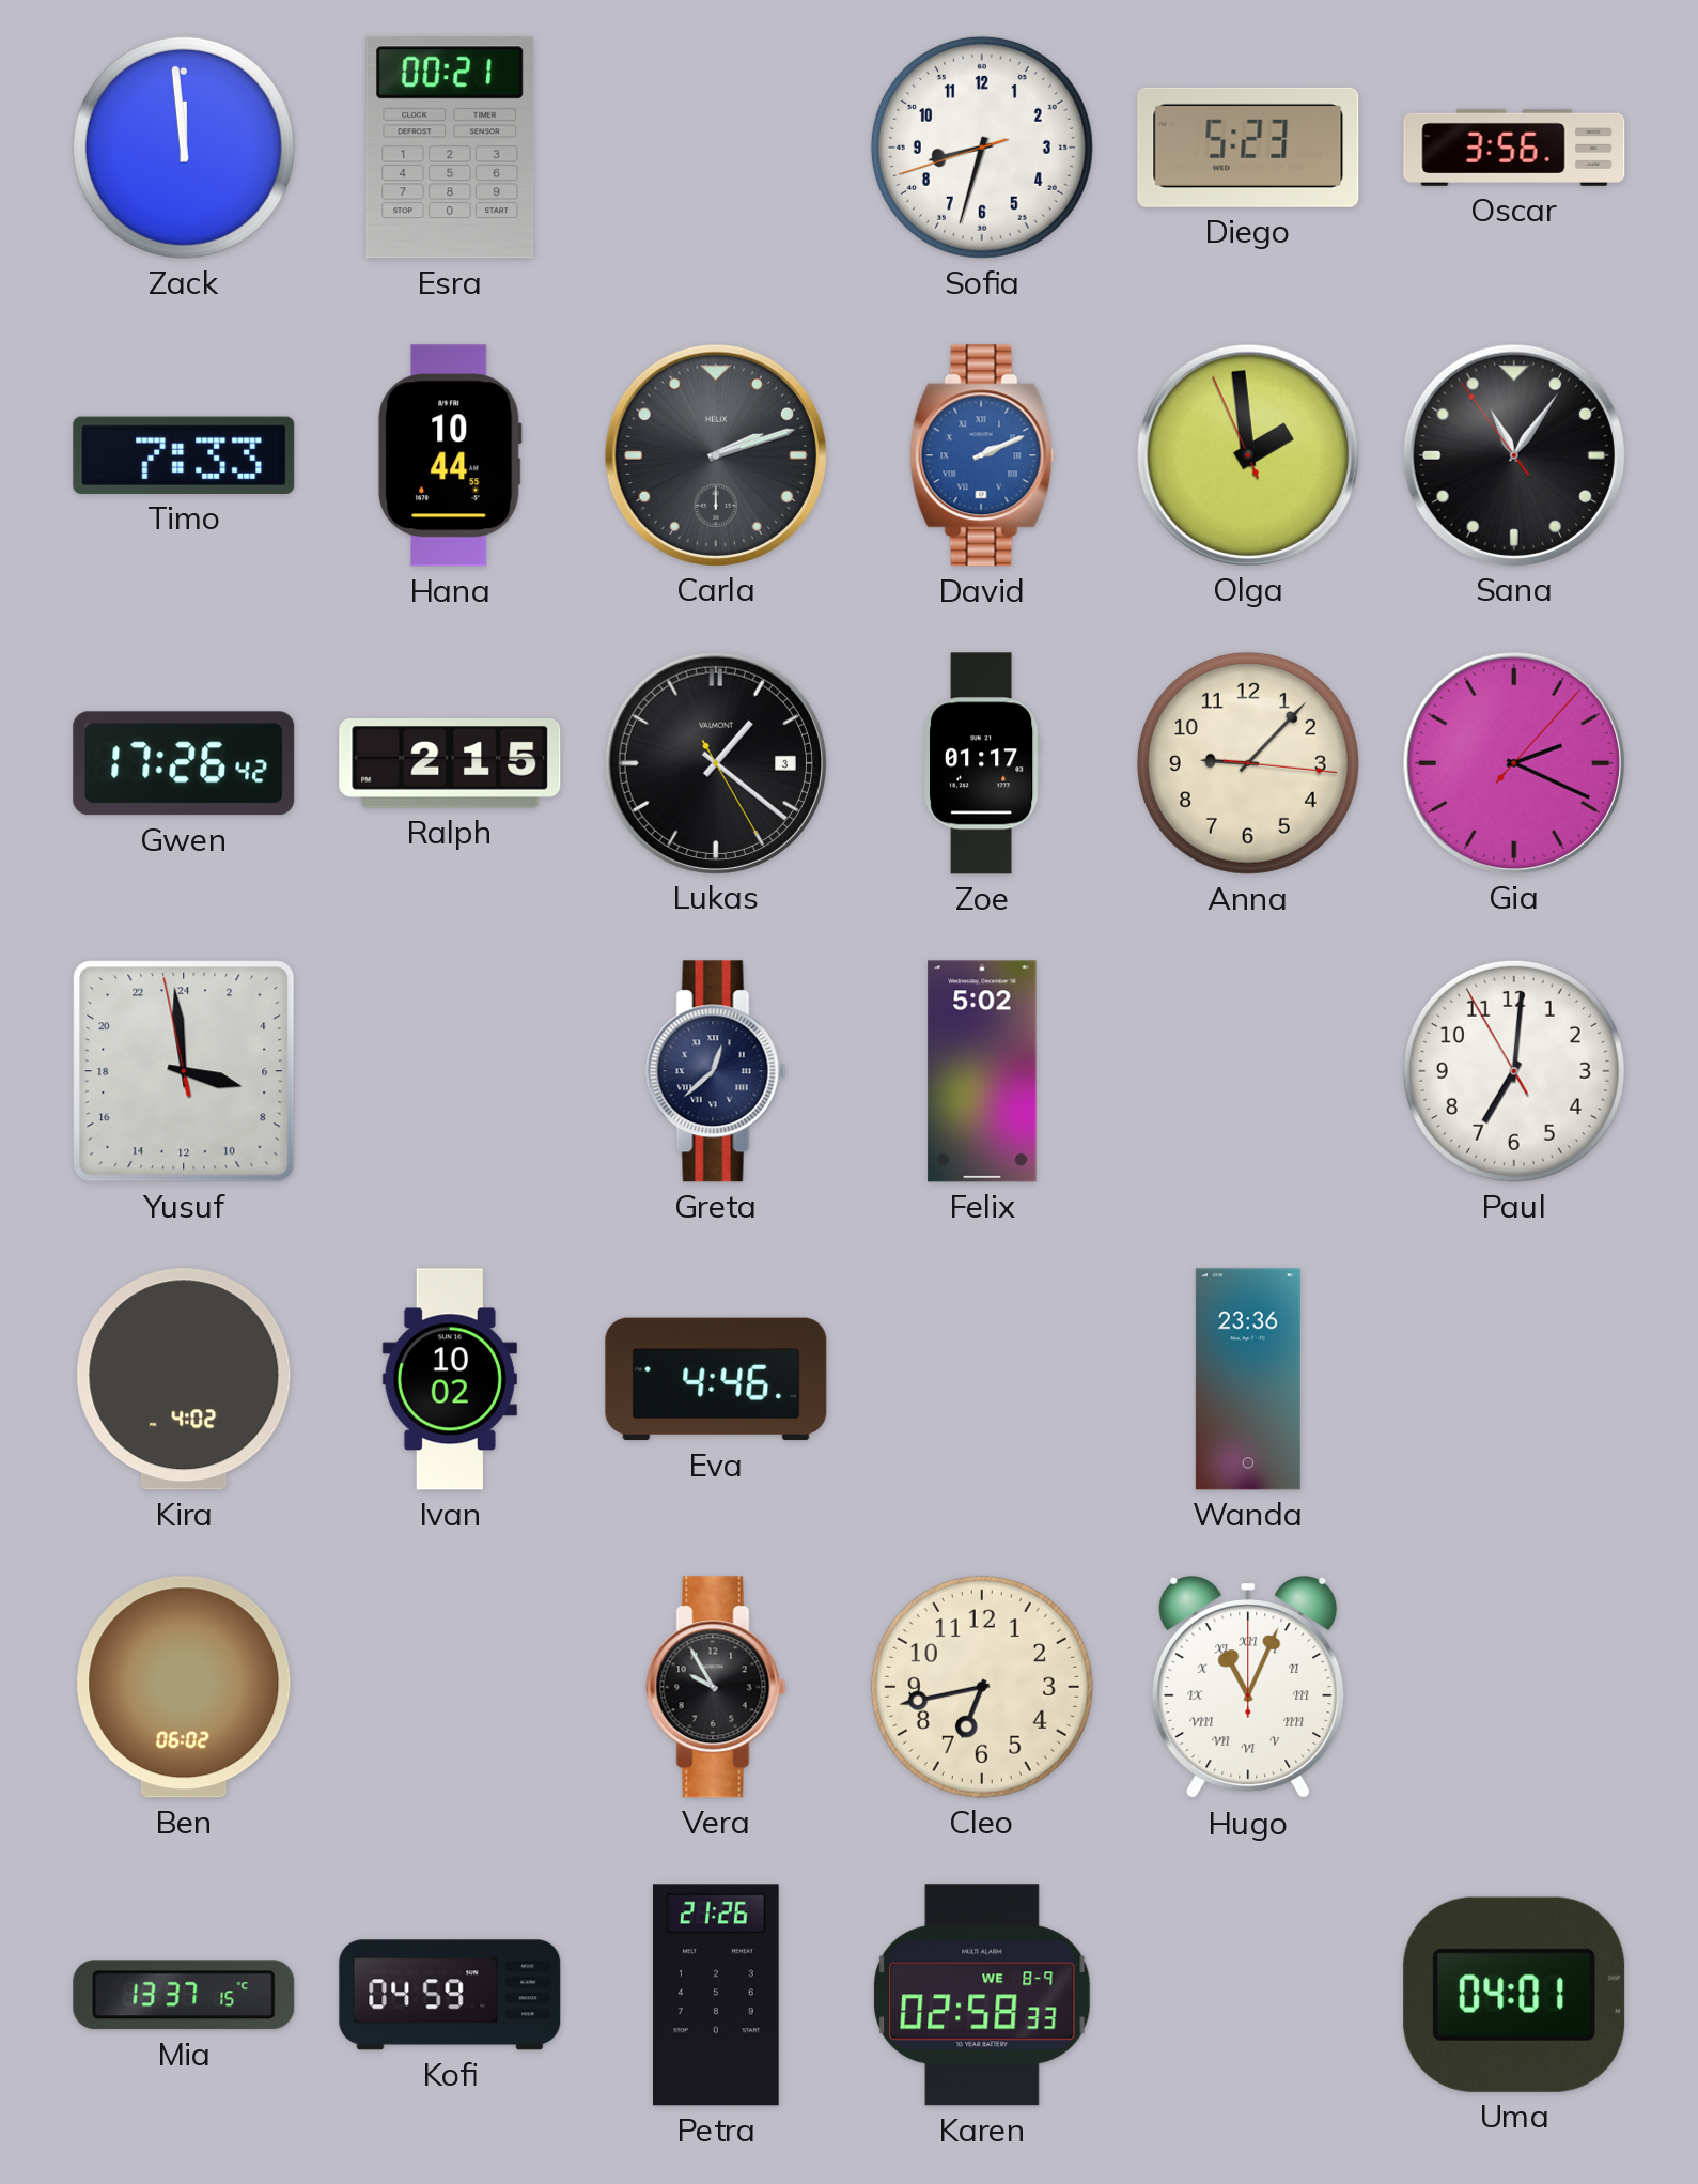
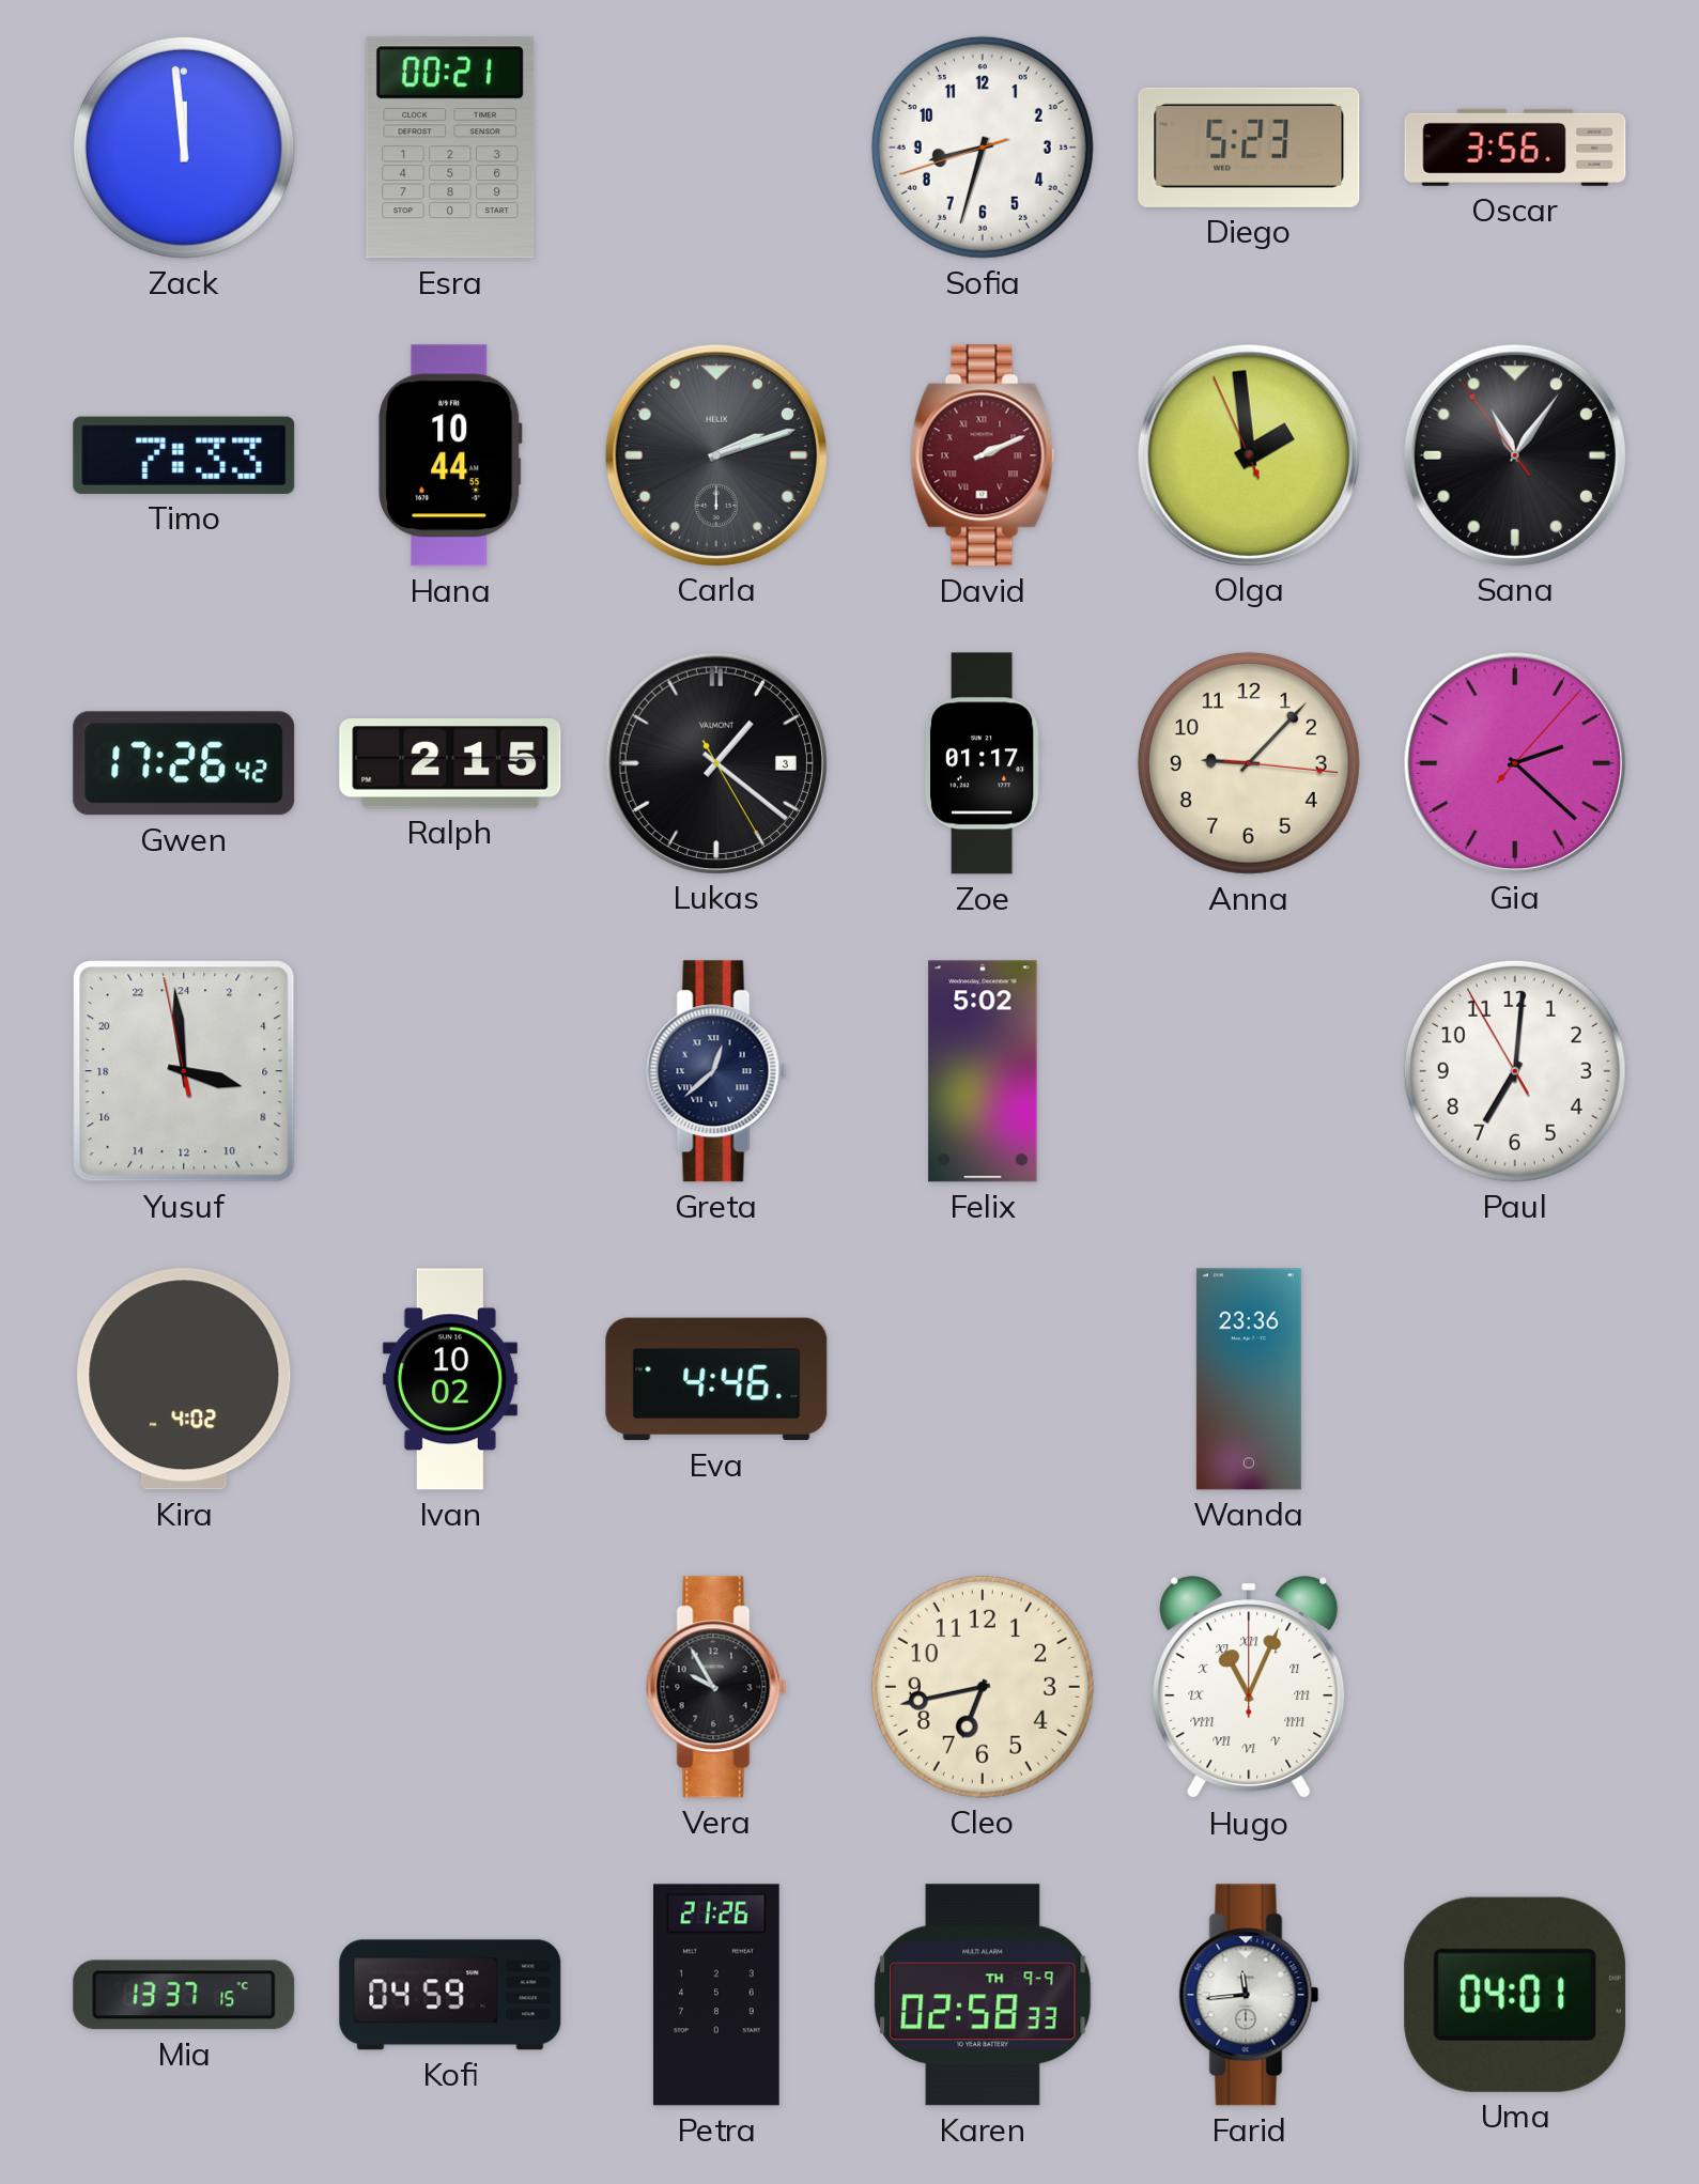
David dial: blue -> burgundy
Gia: 2:19 -> 2:22
Ben: 06:02 -> none
Karen date: WE 8-9 -> TH 9-9
Farid: none -> 11:44
